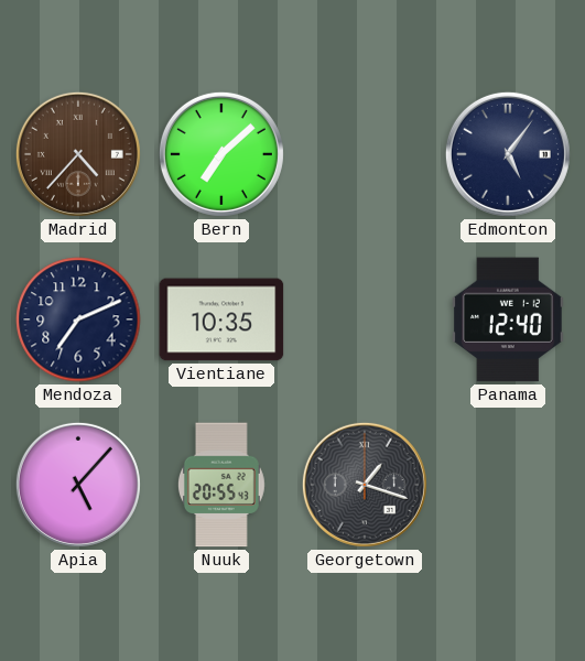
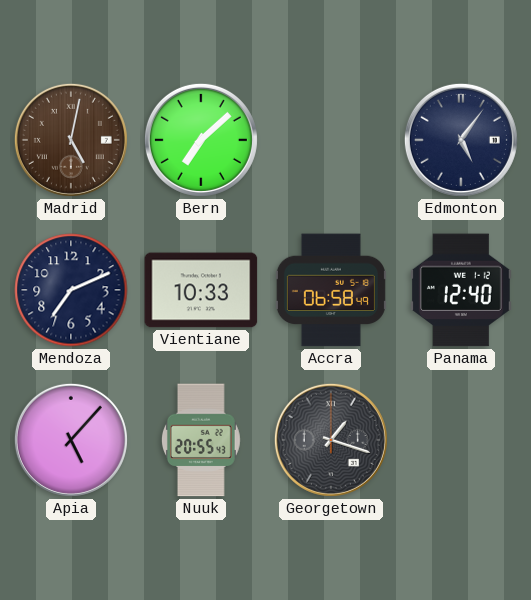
Madrid: 4:37 -> 5:02
Vientiane: 10:35 -> 10:33
Accra: none -> 06:58
